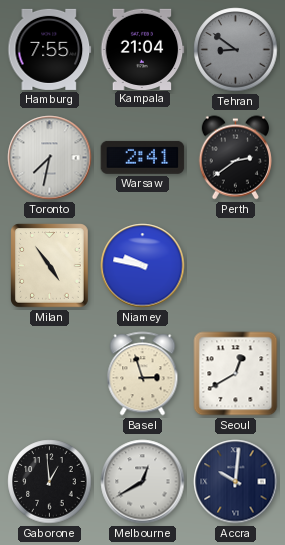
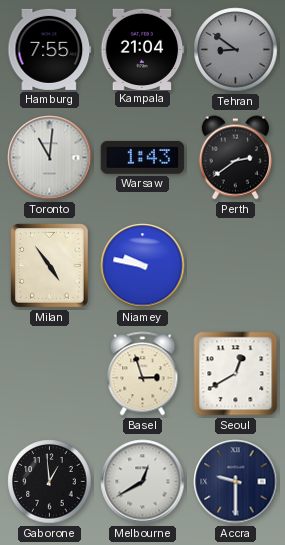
Toronto: 7:32 -> 11:01
Warsaw: 2:41 -> 1:43
Accra: 10:01 -> 9:30
